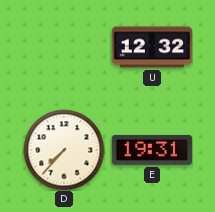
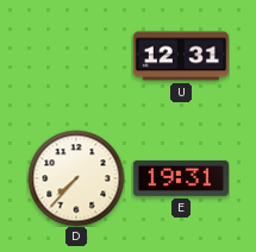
U: 12:32 -> 12:31
